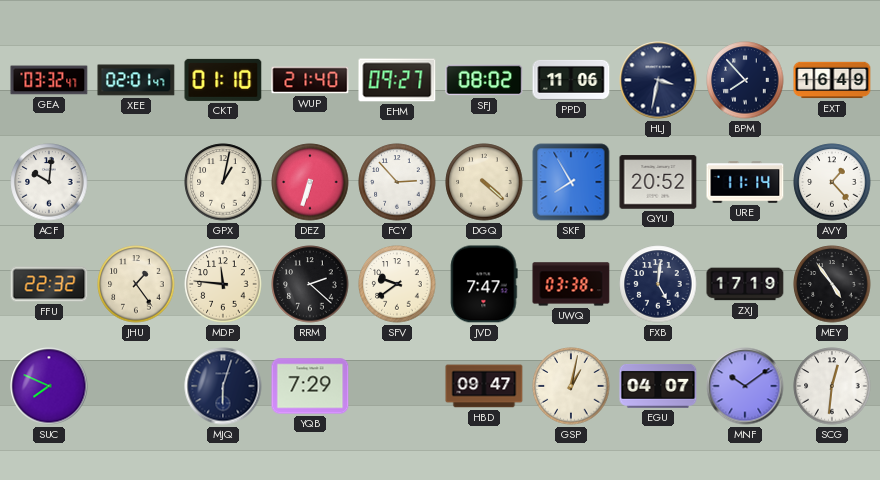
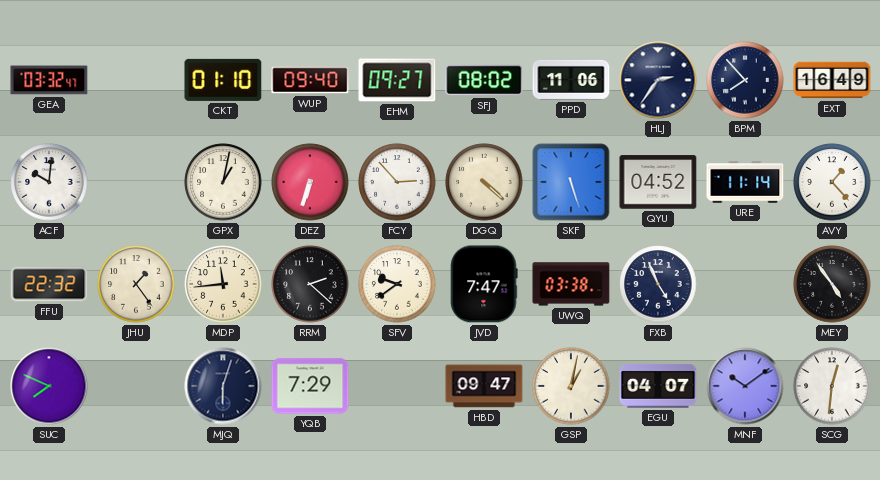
XEE: 02:01 -> none
WUP: 21:40 -> 09:40
HLJ: 3:32 -> 2:36
SKF: 7:55 -> 5:27
QYU: 20:52 -> 04:52
MDP: 11:46 -> 11:44
FXB: 5:01 -> 4:56
ZXJ: 17:19 -> none
